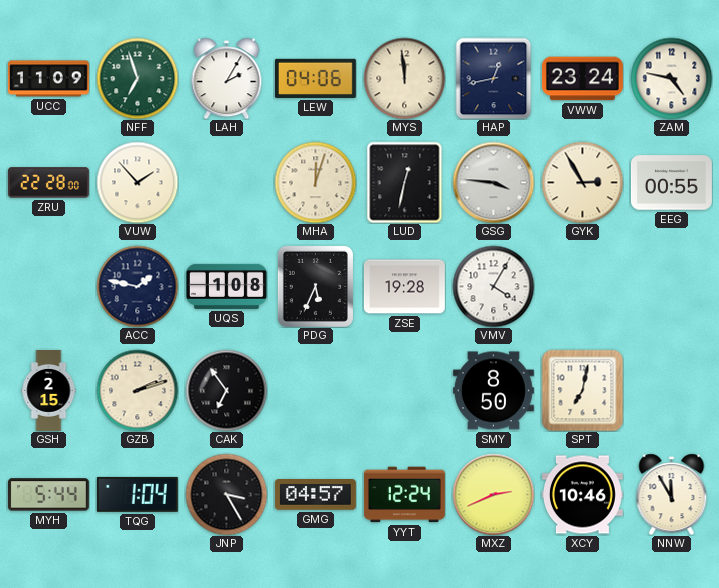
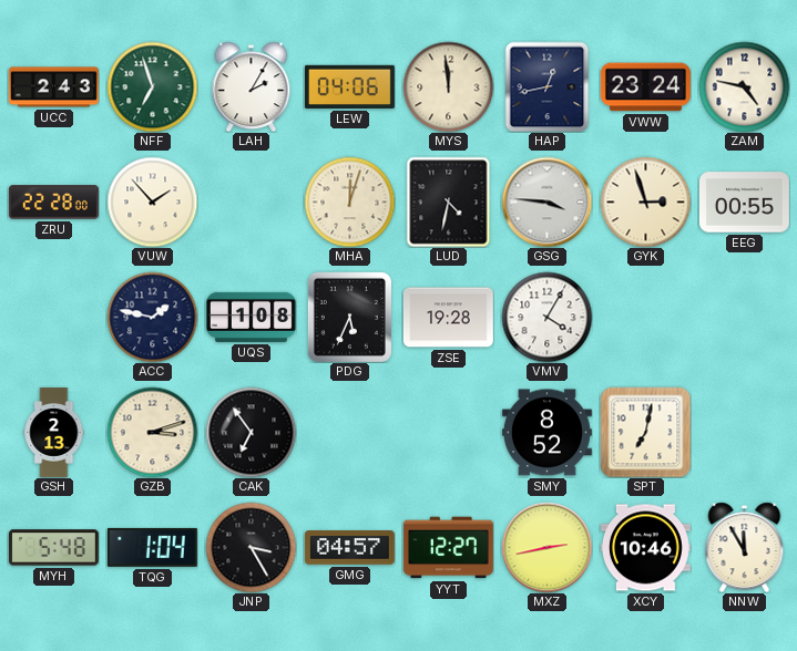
UCC: 11:09 -> 2:43
LUD: 12:32 -> 4:32
GYK: 2:55 -> 2:57
GSH: 2:15 -> 2:13
GZB: 2:12 -> 3:12
SMY: 8:50 -> 8:52
MYH: 5:44 -> 5:48
YYT: 12:24 -> 12:27
MXZ: 2:41 -> 2:43
